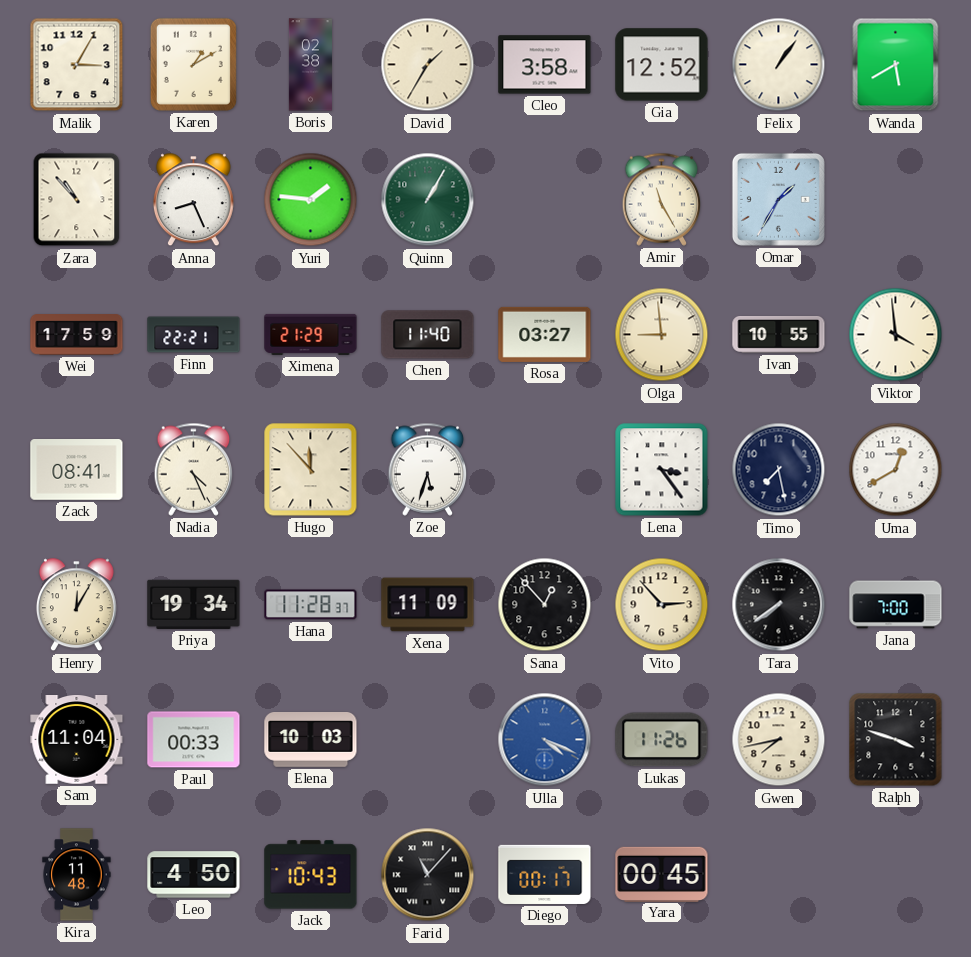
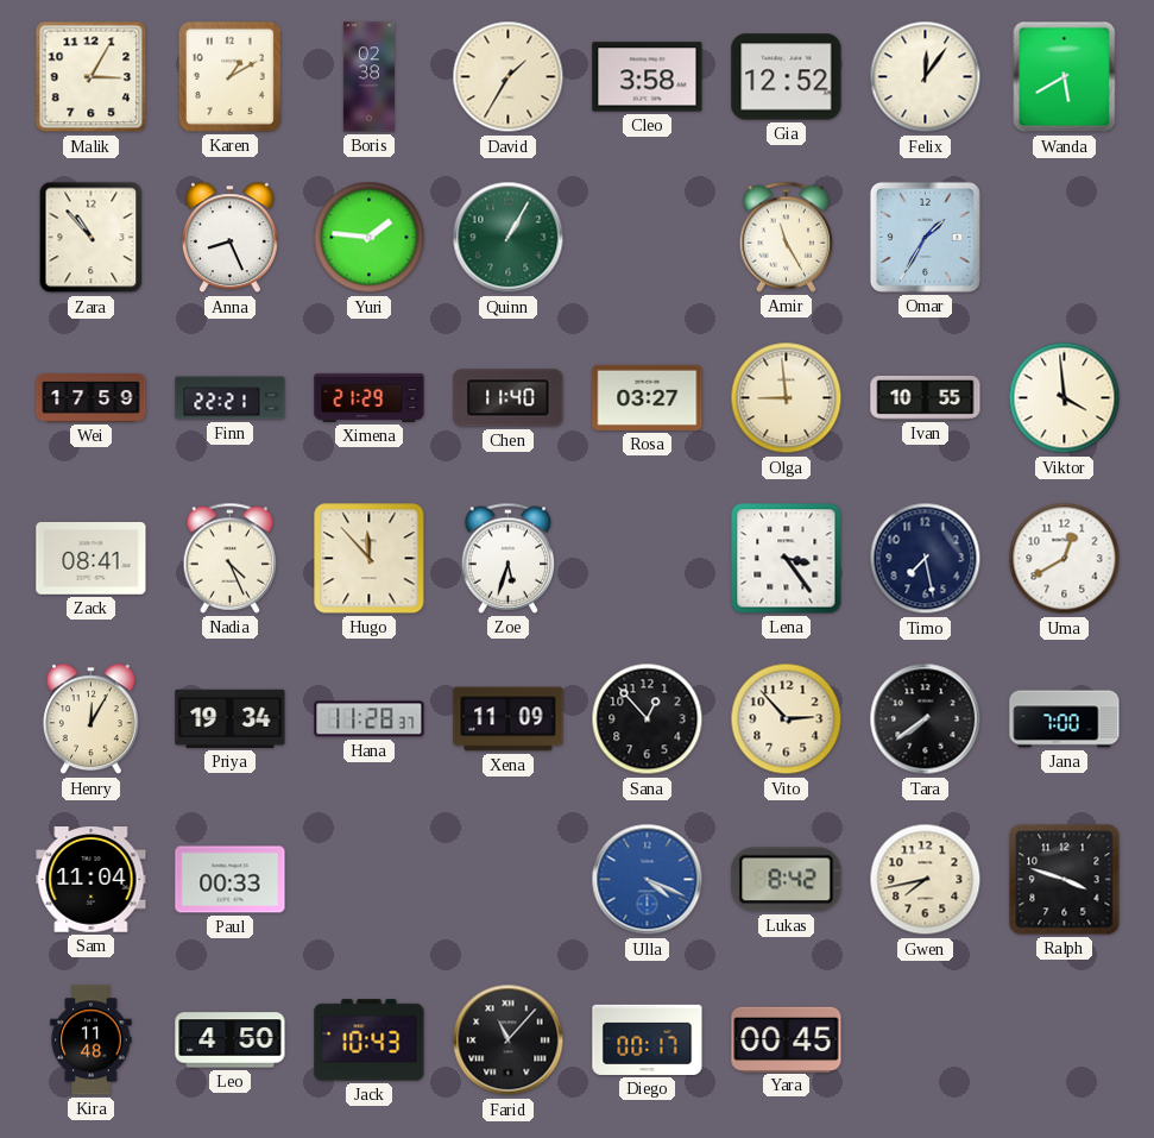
Felix: 1:06 -> 12:06
Elena: 10:03 -> none
Lukas: 11:26 -> 8:42
